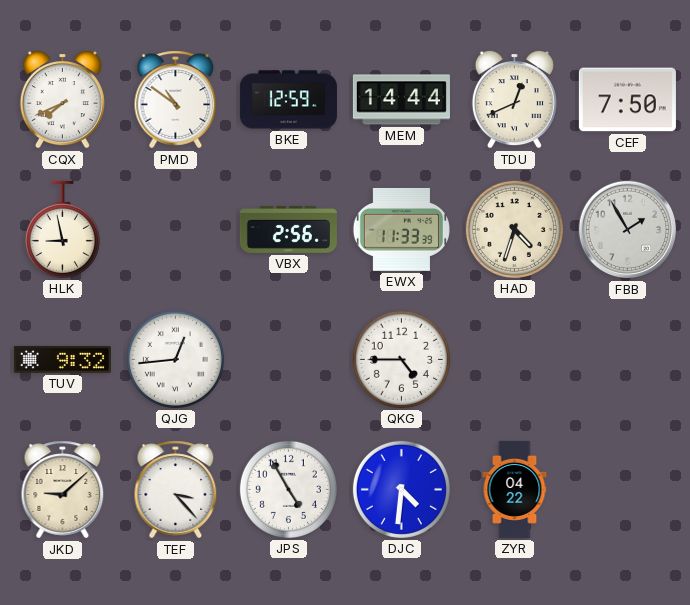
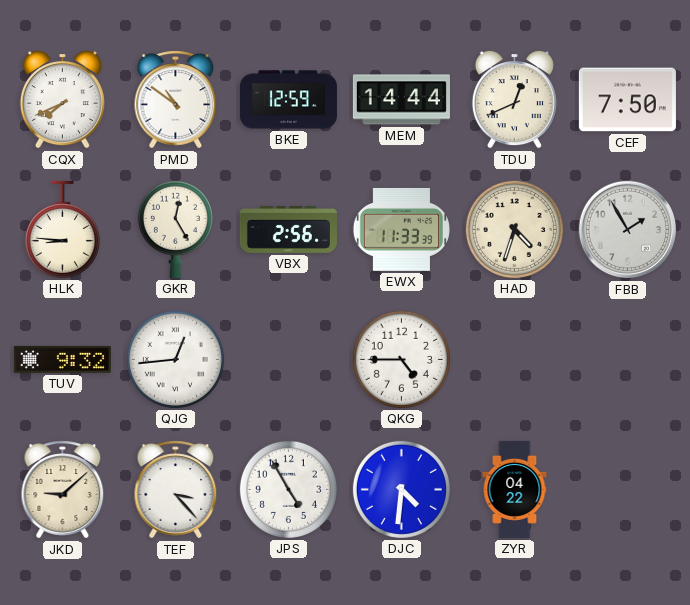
HLK: 8:58 -> 8:46
GKR: none -> 12:25
